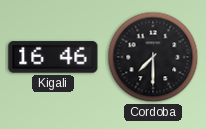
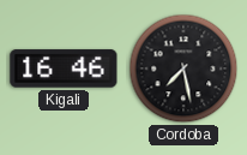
Cordoba: 7:30 -> 7:28
